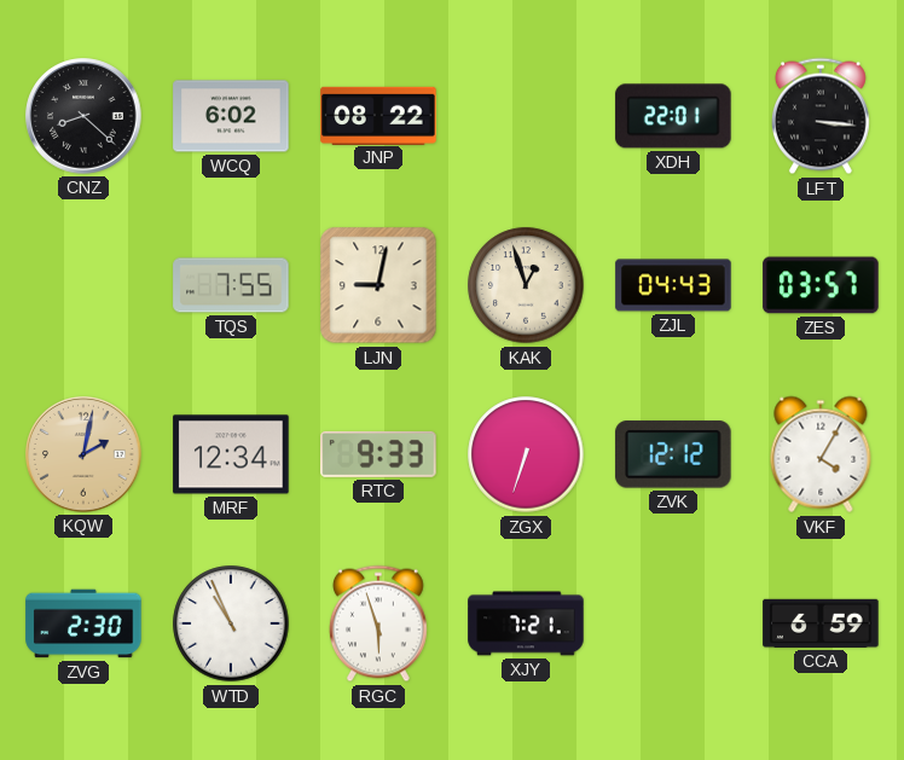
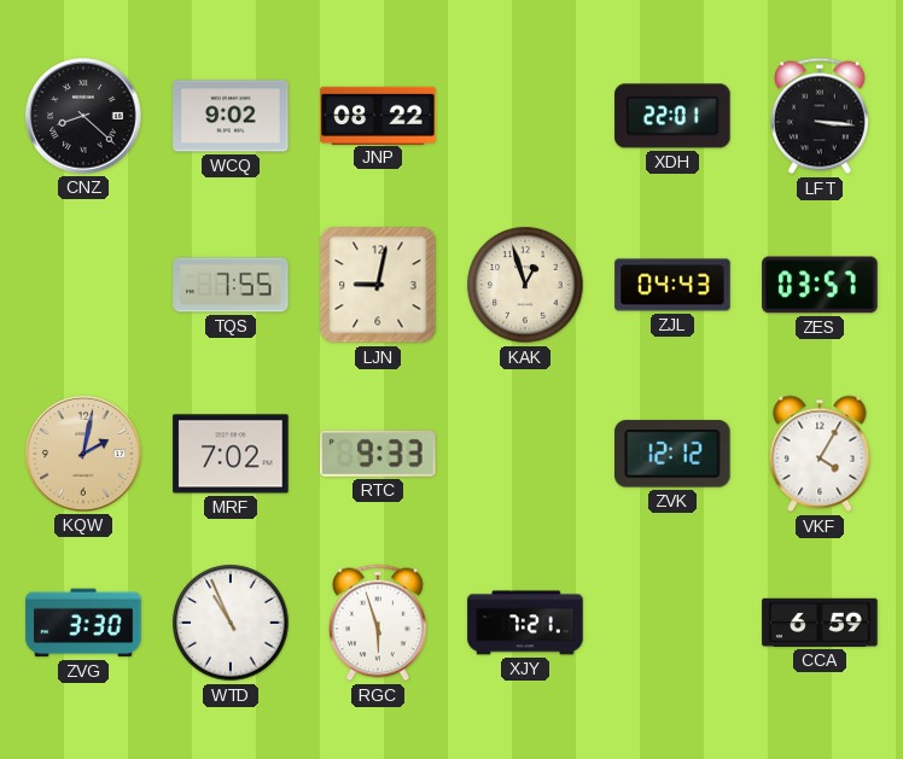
WCQ: 6:02 -> 9:02
MRF: 12:34 -> 7:02
ZGX: 6:33 -> none
ZVG: 2:30 -> 3:30
